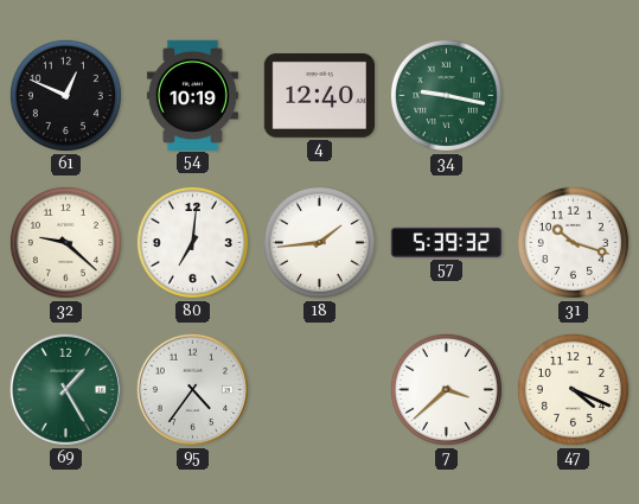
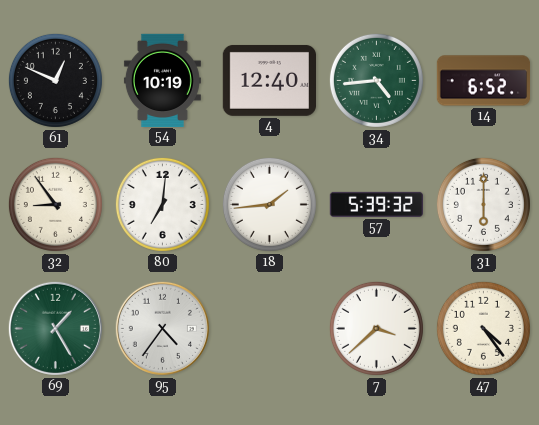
34: 9:17 -> 4:44
14: none -> 6:52
32: 9:22 -> 8:54
31: 10:18 -> 6:00
47: 4:19 -> 4:24
